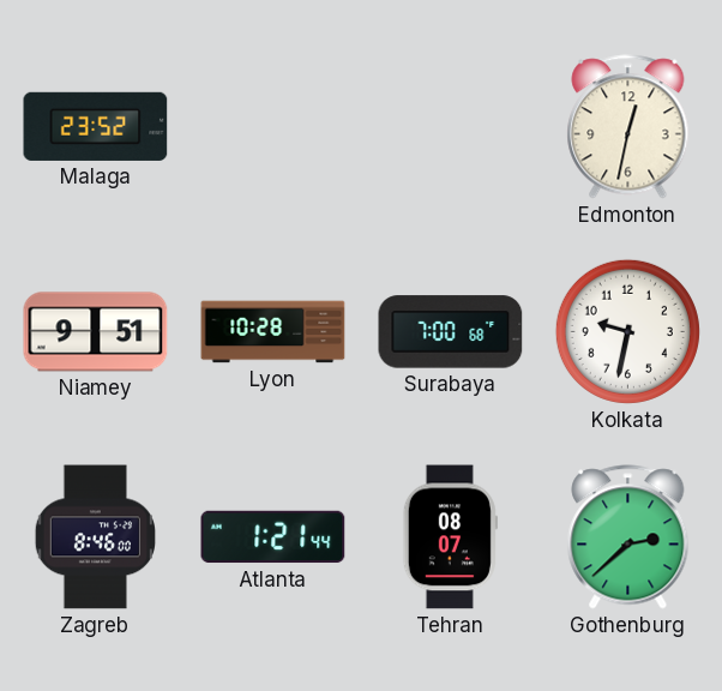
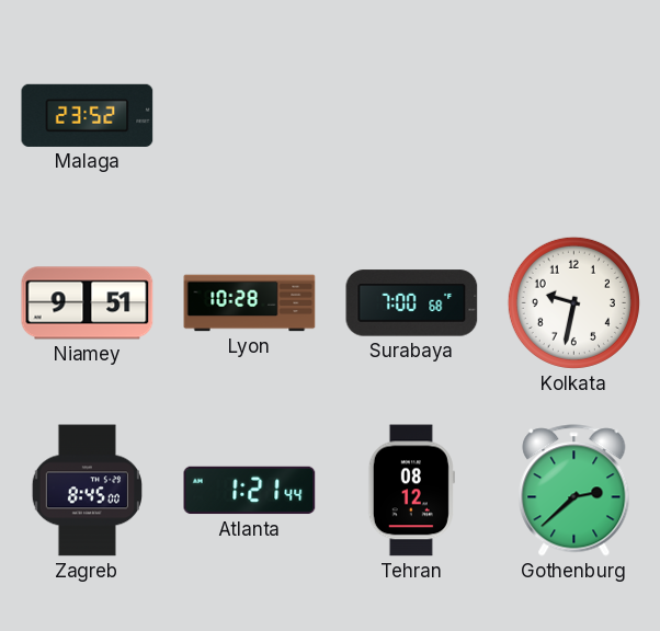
Edmonton: 12:32 -> none
Zagreb: 8:46 -> 8:45
Tehran: 08:07 -> 08:12
